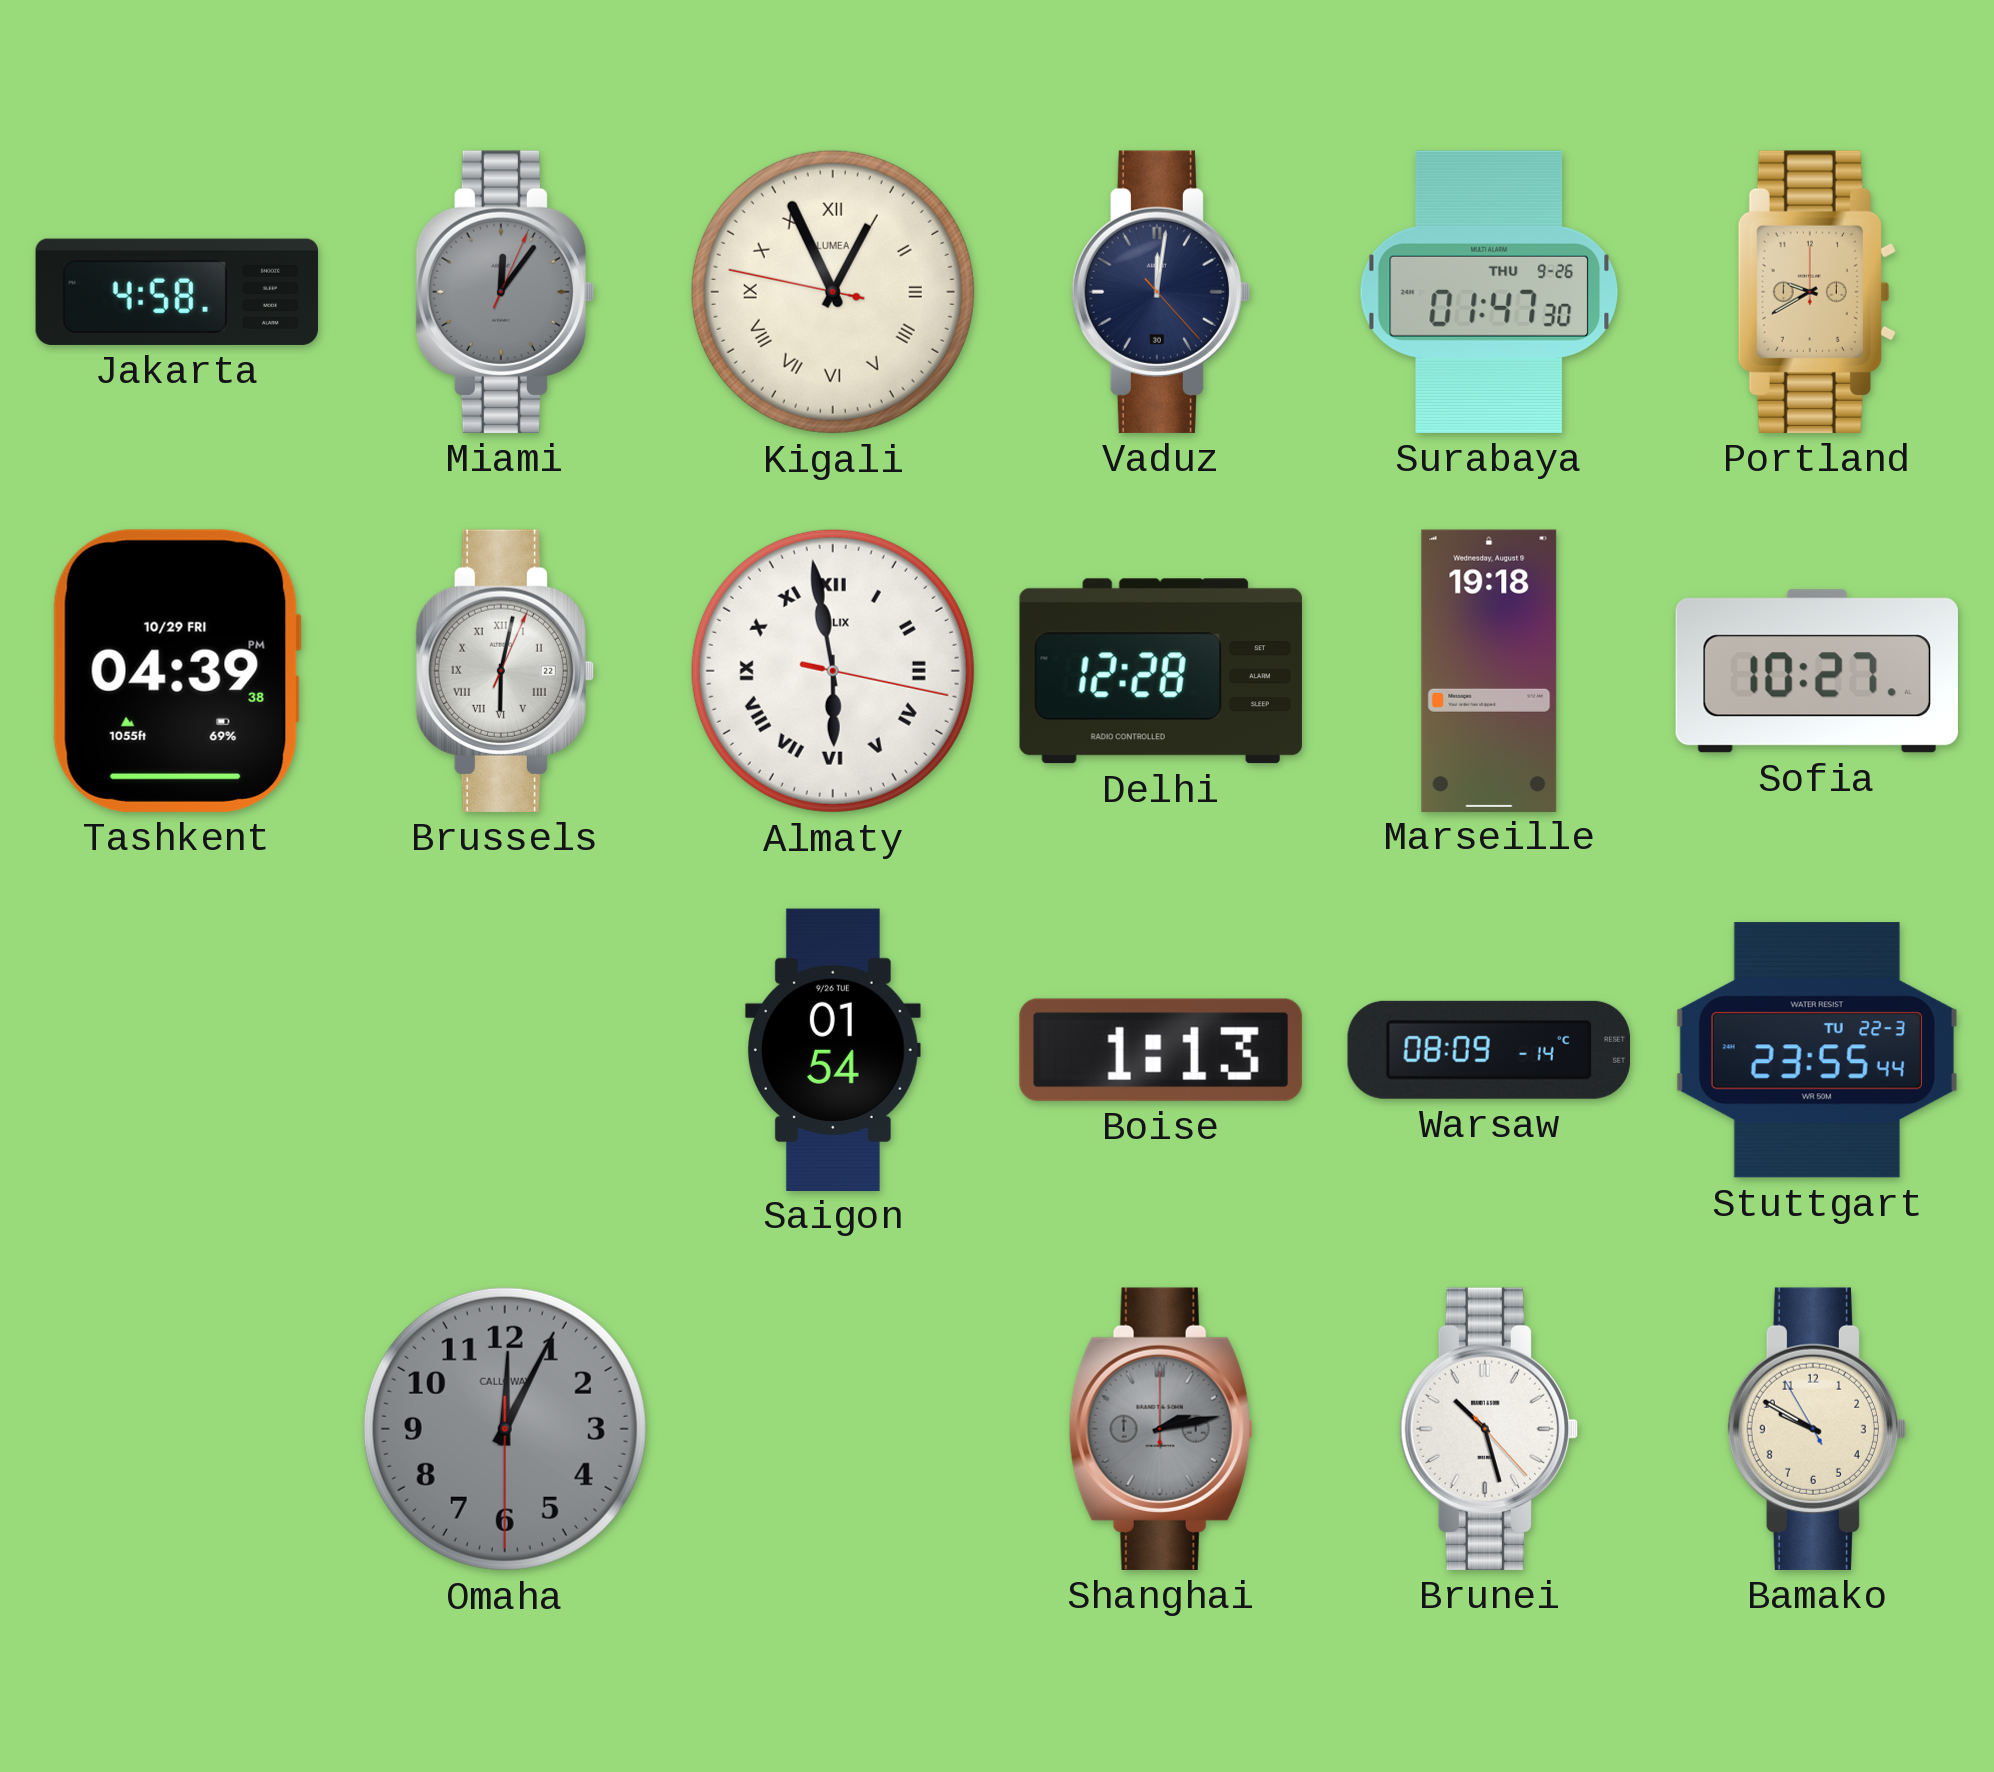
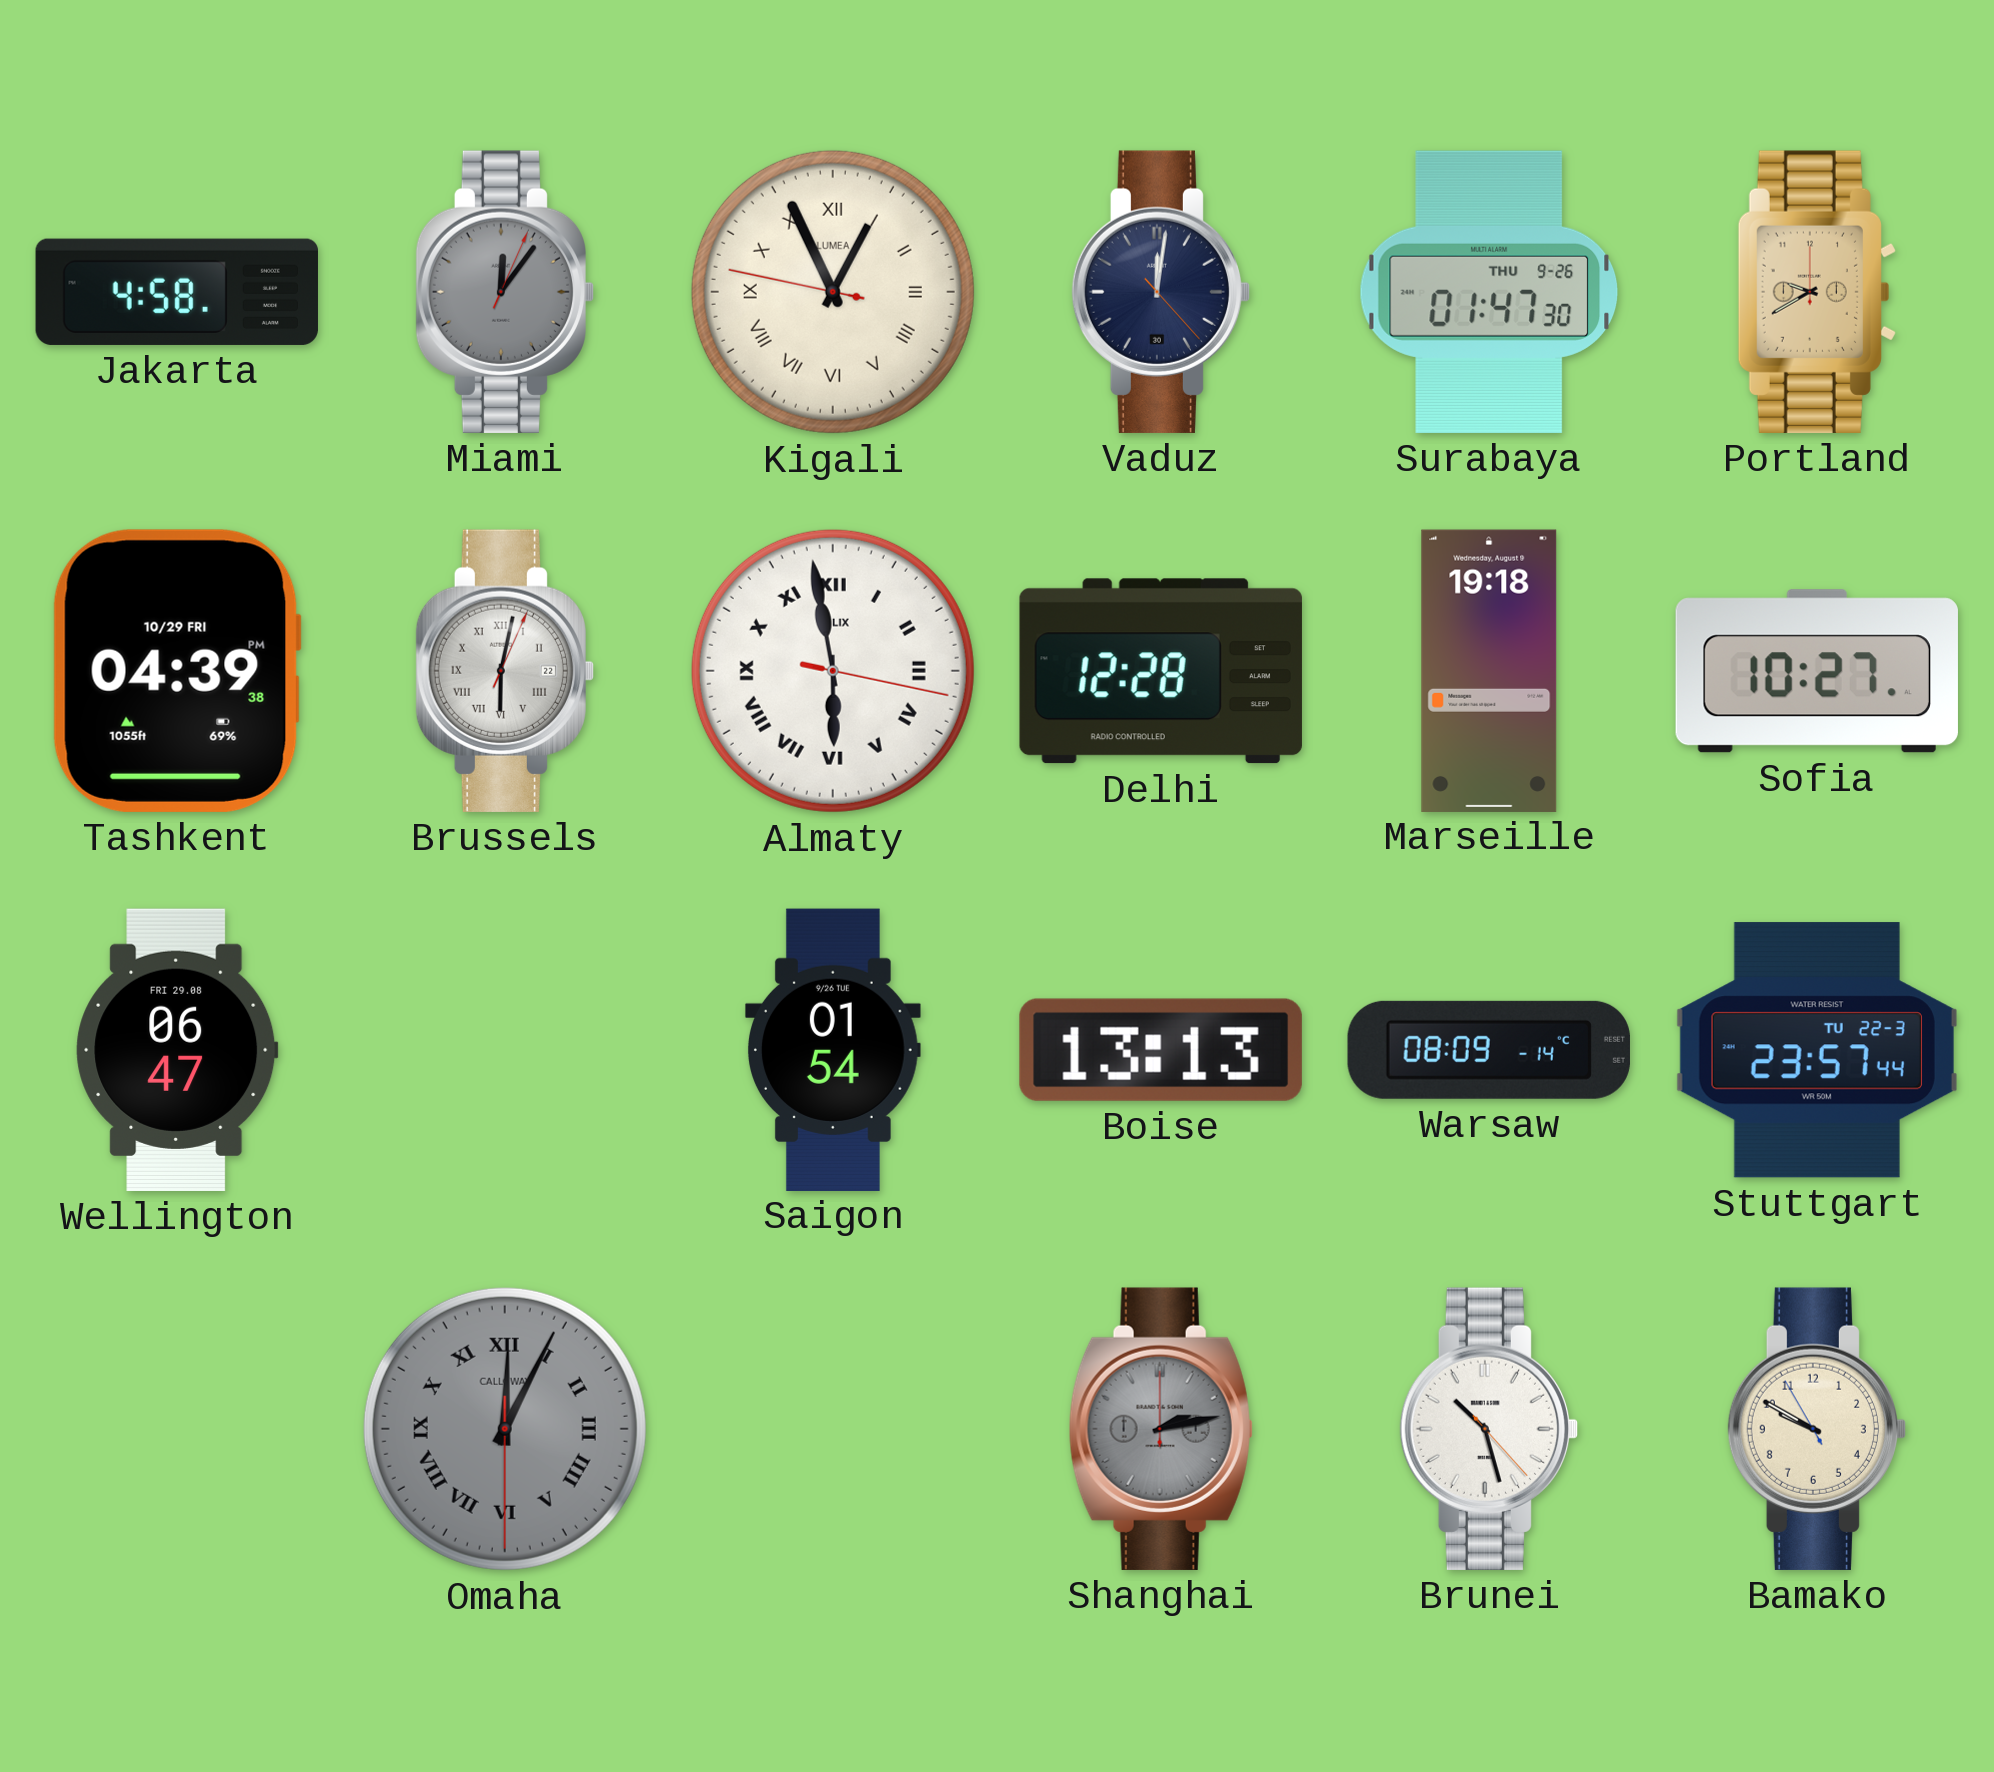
Wellington: none -> 06:47
Boise: 1:13 -> 13:13
Stuttgart: 23:55 -> 23:57
Omaha numerals: Arabic -> Roman
